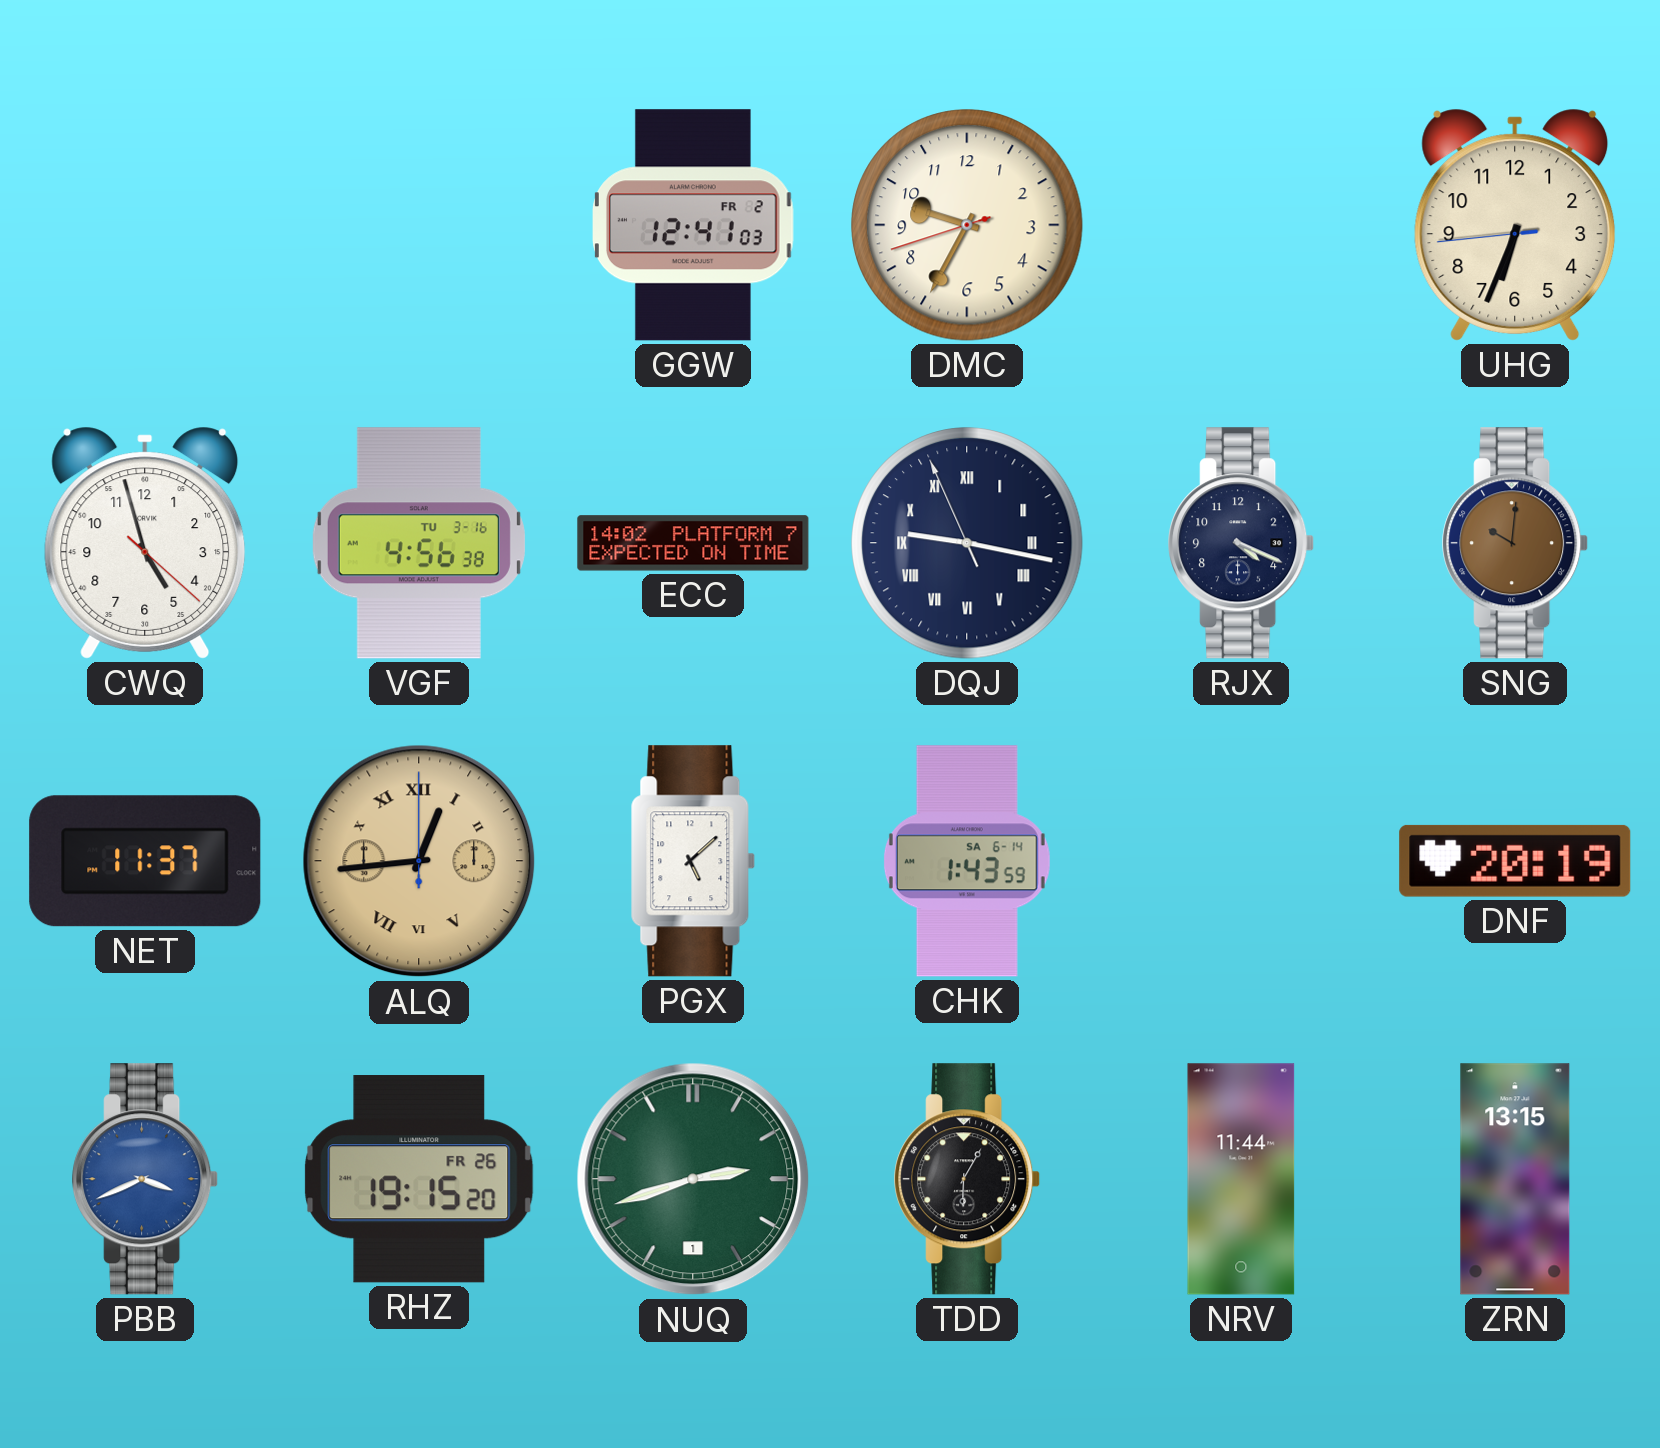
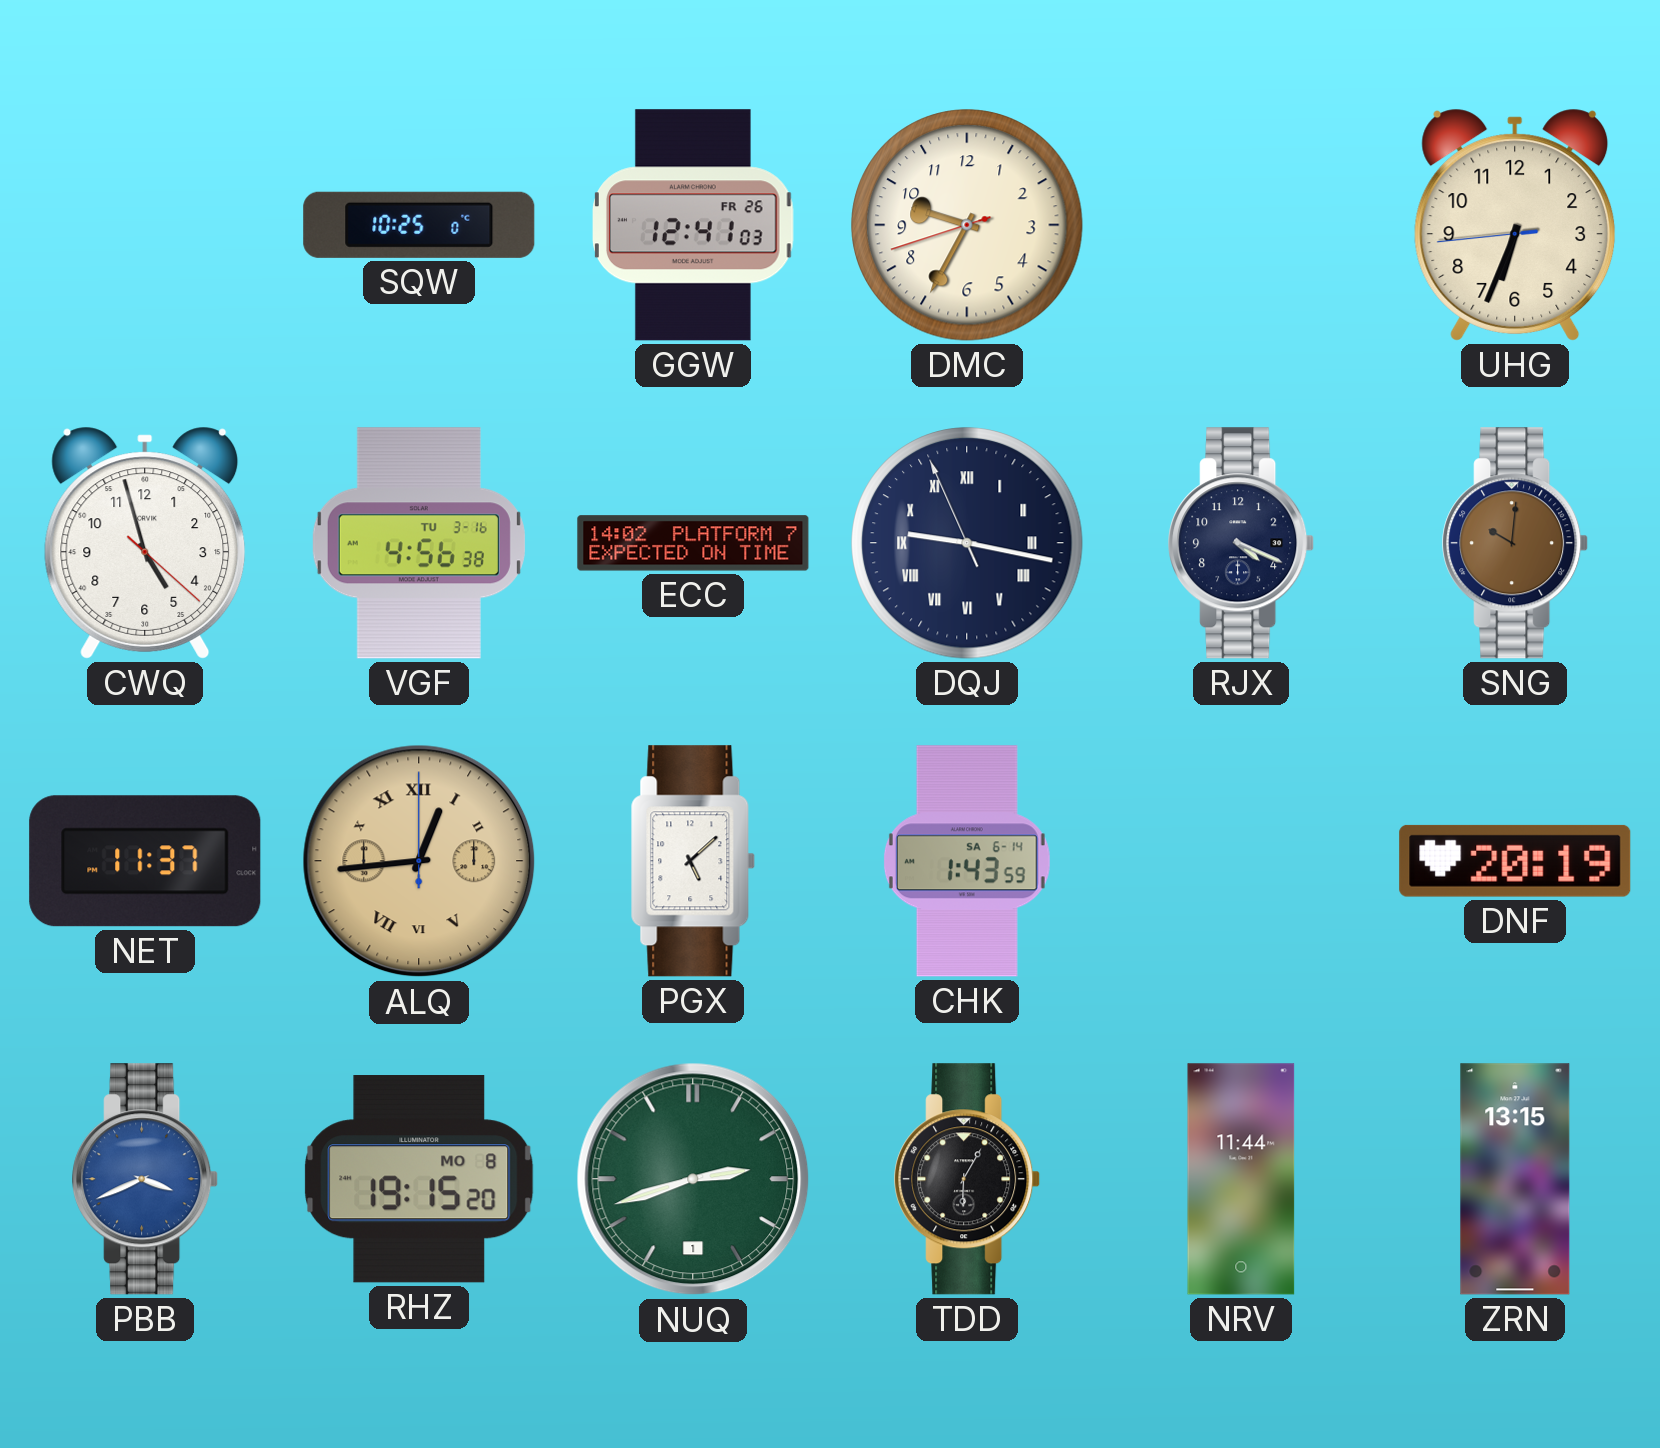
SQW: none -> 10:25
GGW date: FR 2 -> FR 26
RHZ date: FR 26 -> MO 8
